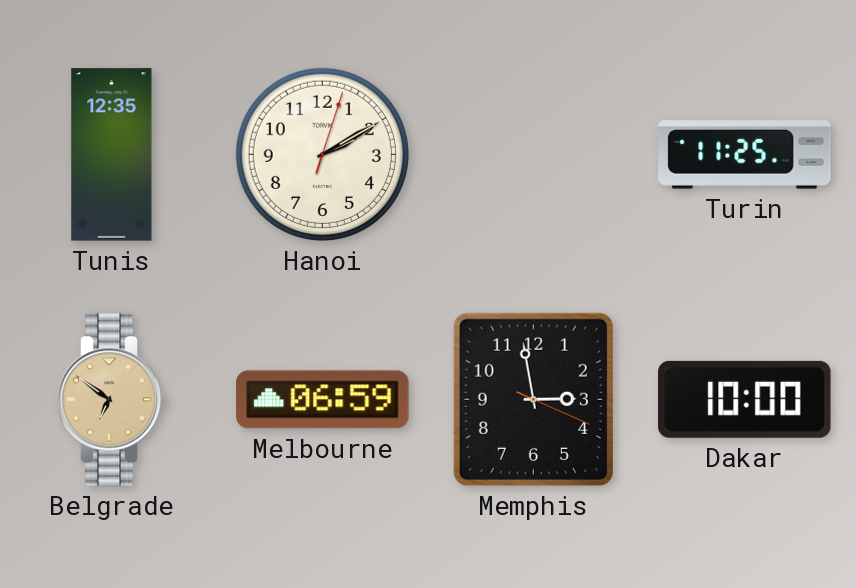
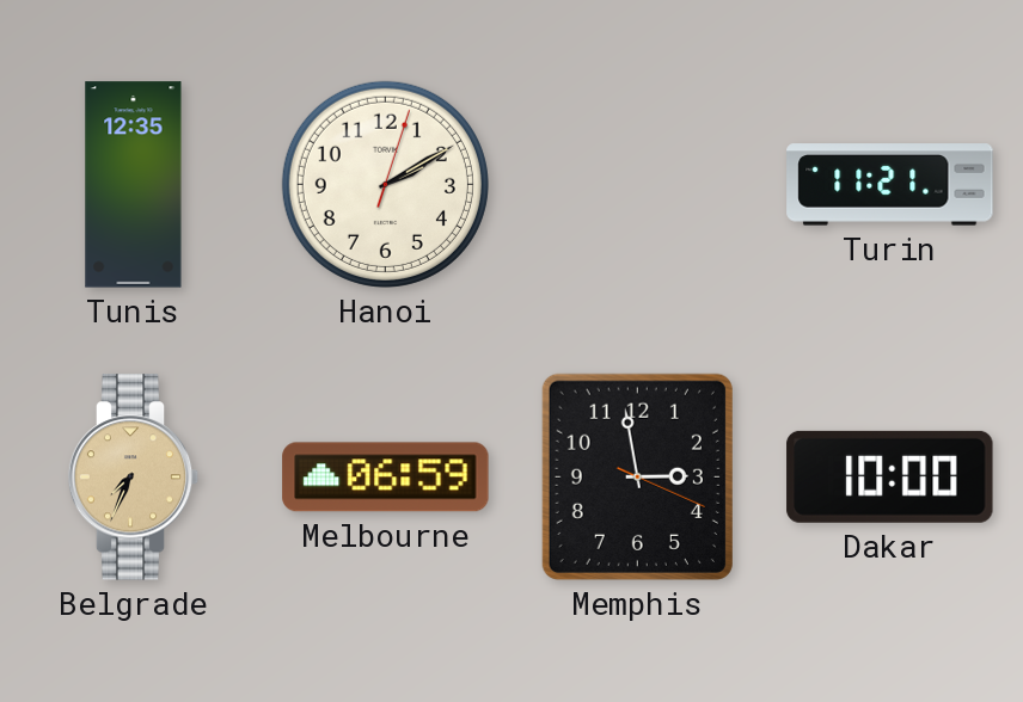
Turin: 11:25 -> 11:21
Belgrade: 6:51 -> 7:34
